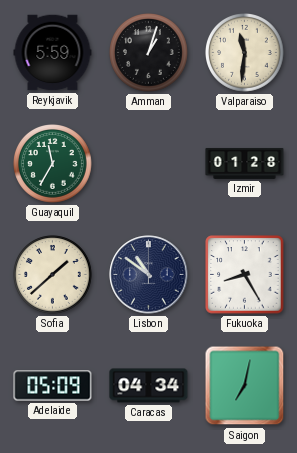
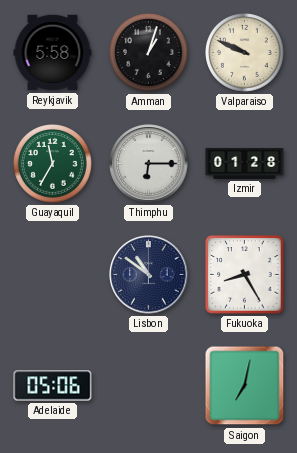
Reykjavik: 5:59 -> 5:58
Valparaiso: 11:31 -> 9:49
Thimphu: none -> 6:15
Sofia: 1:38 -> none
Adelaide: 05:09 -> 05:06
Caracas: 04:34 -> none
